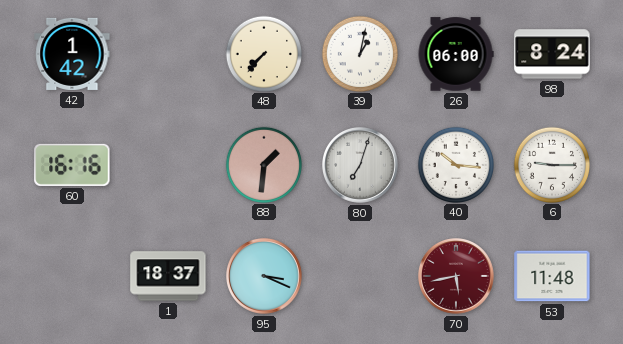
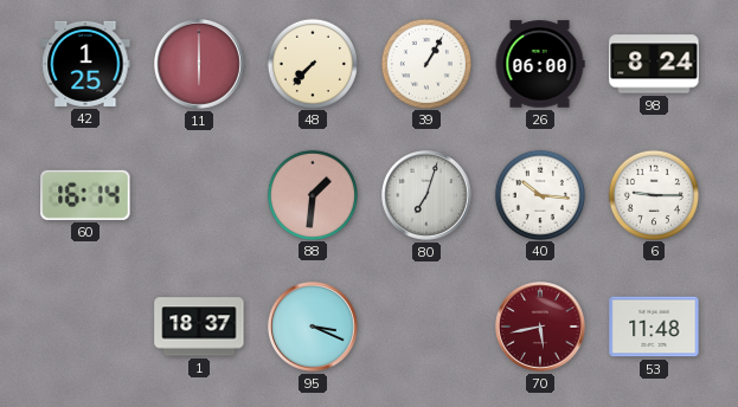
42: 1:42 -> 1:25
11: none -> 6:00
39: 1:02 -> 1:05
60: 16:16 -> 16:14
